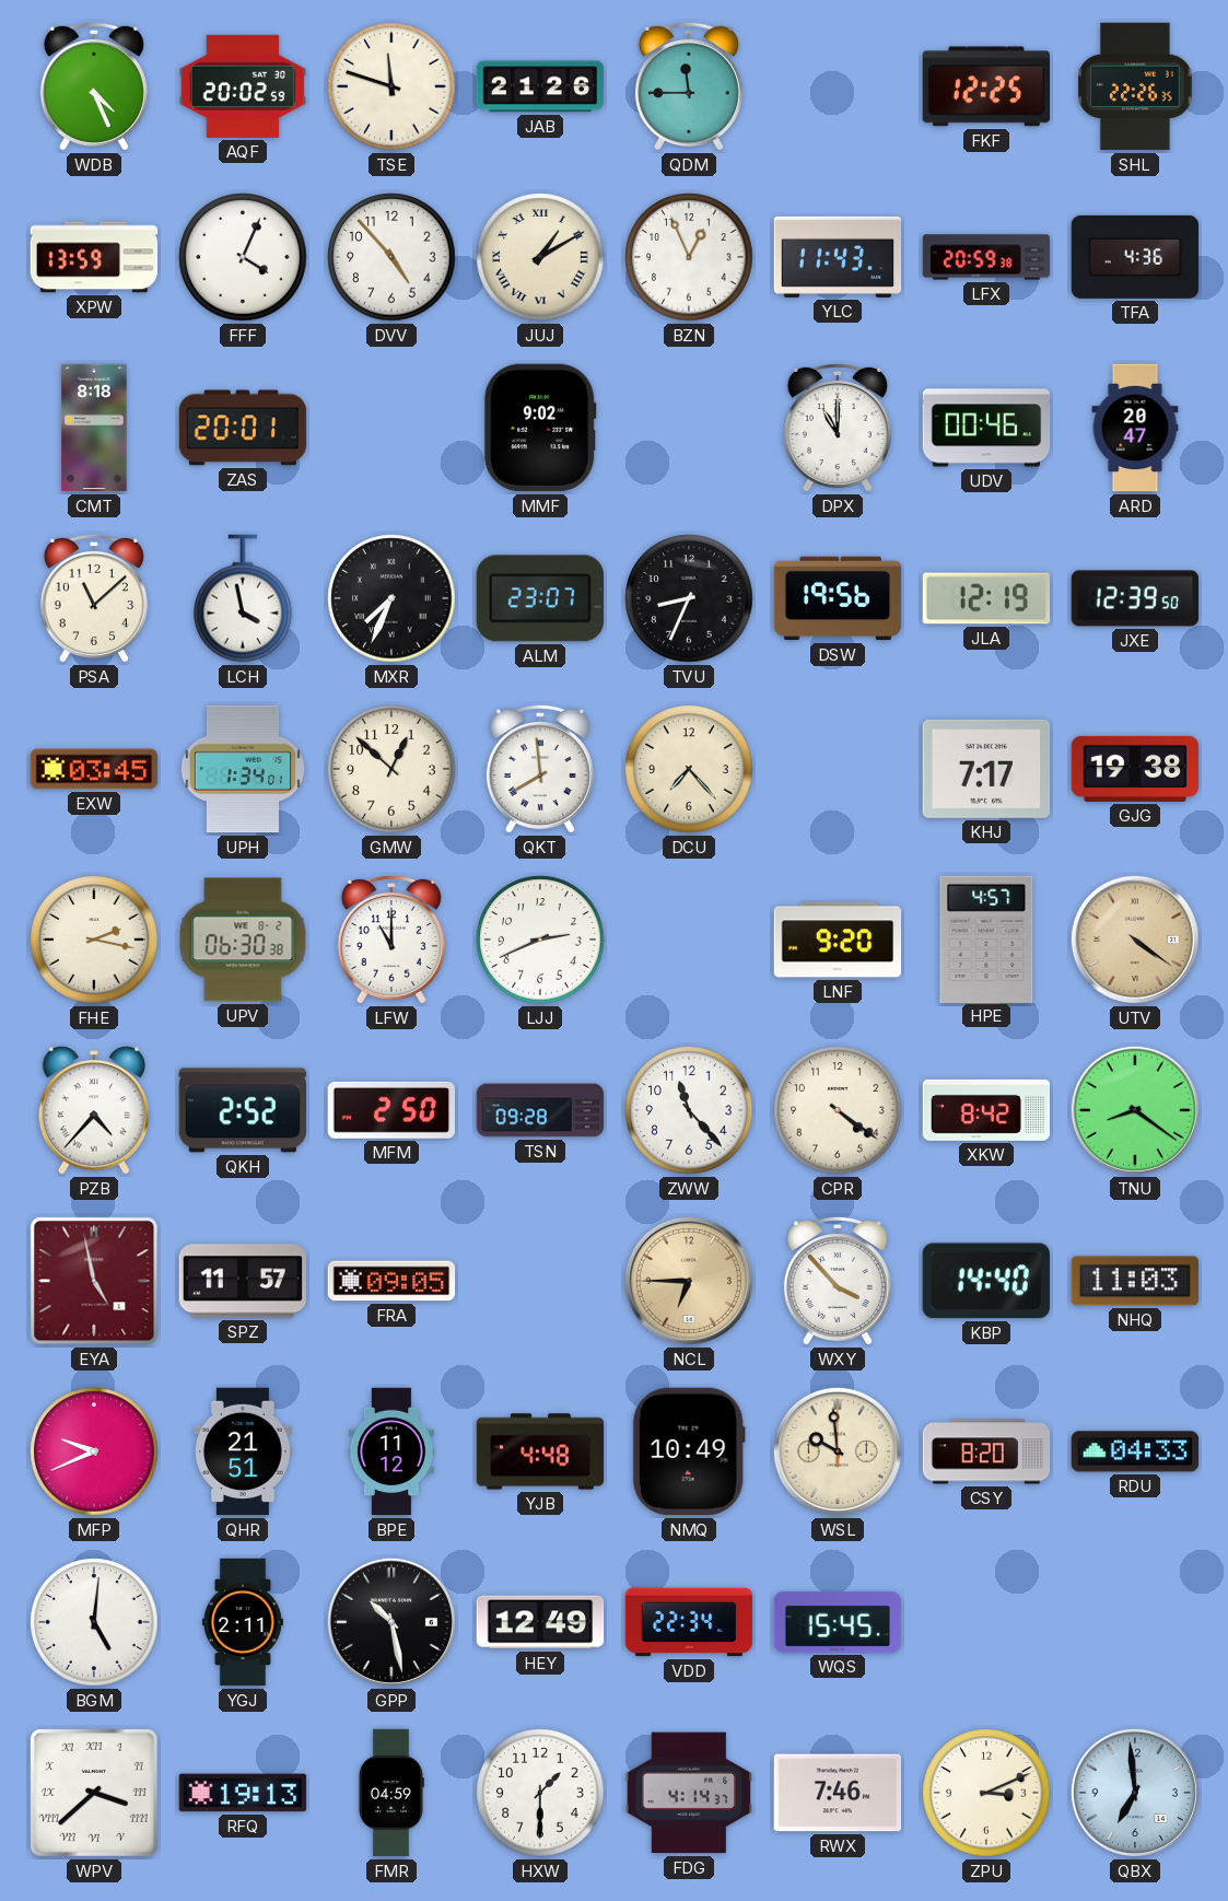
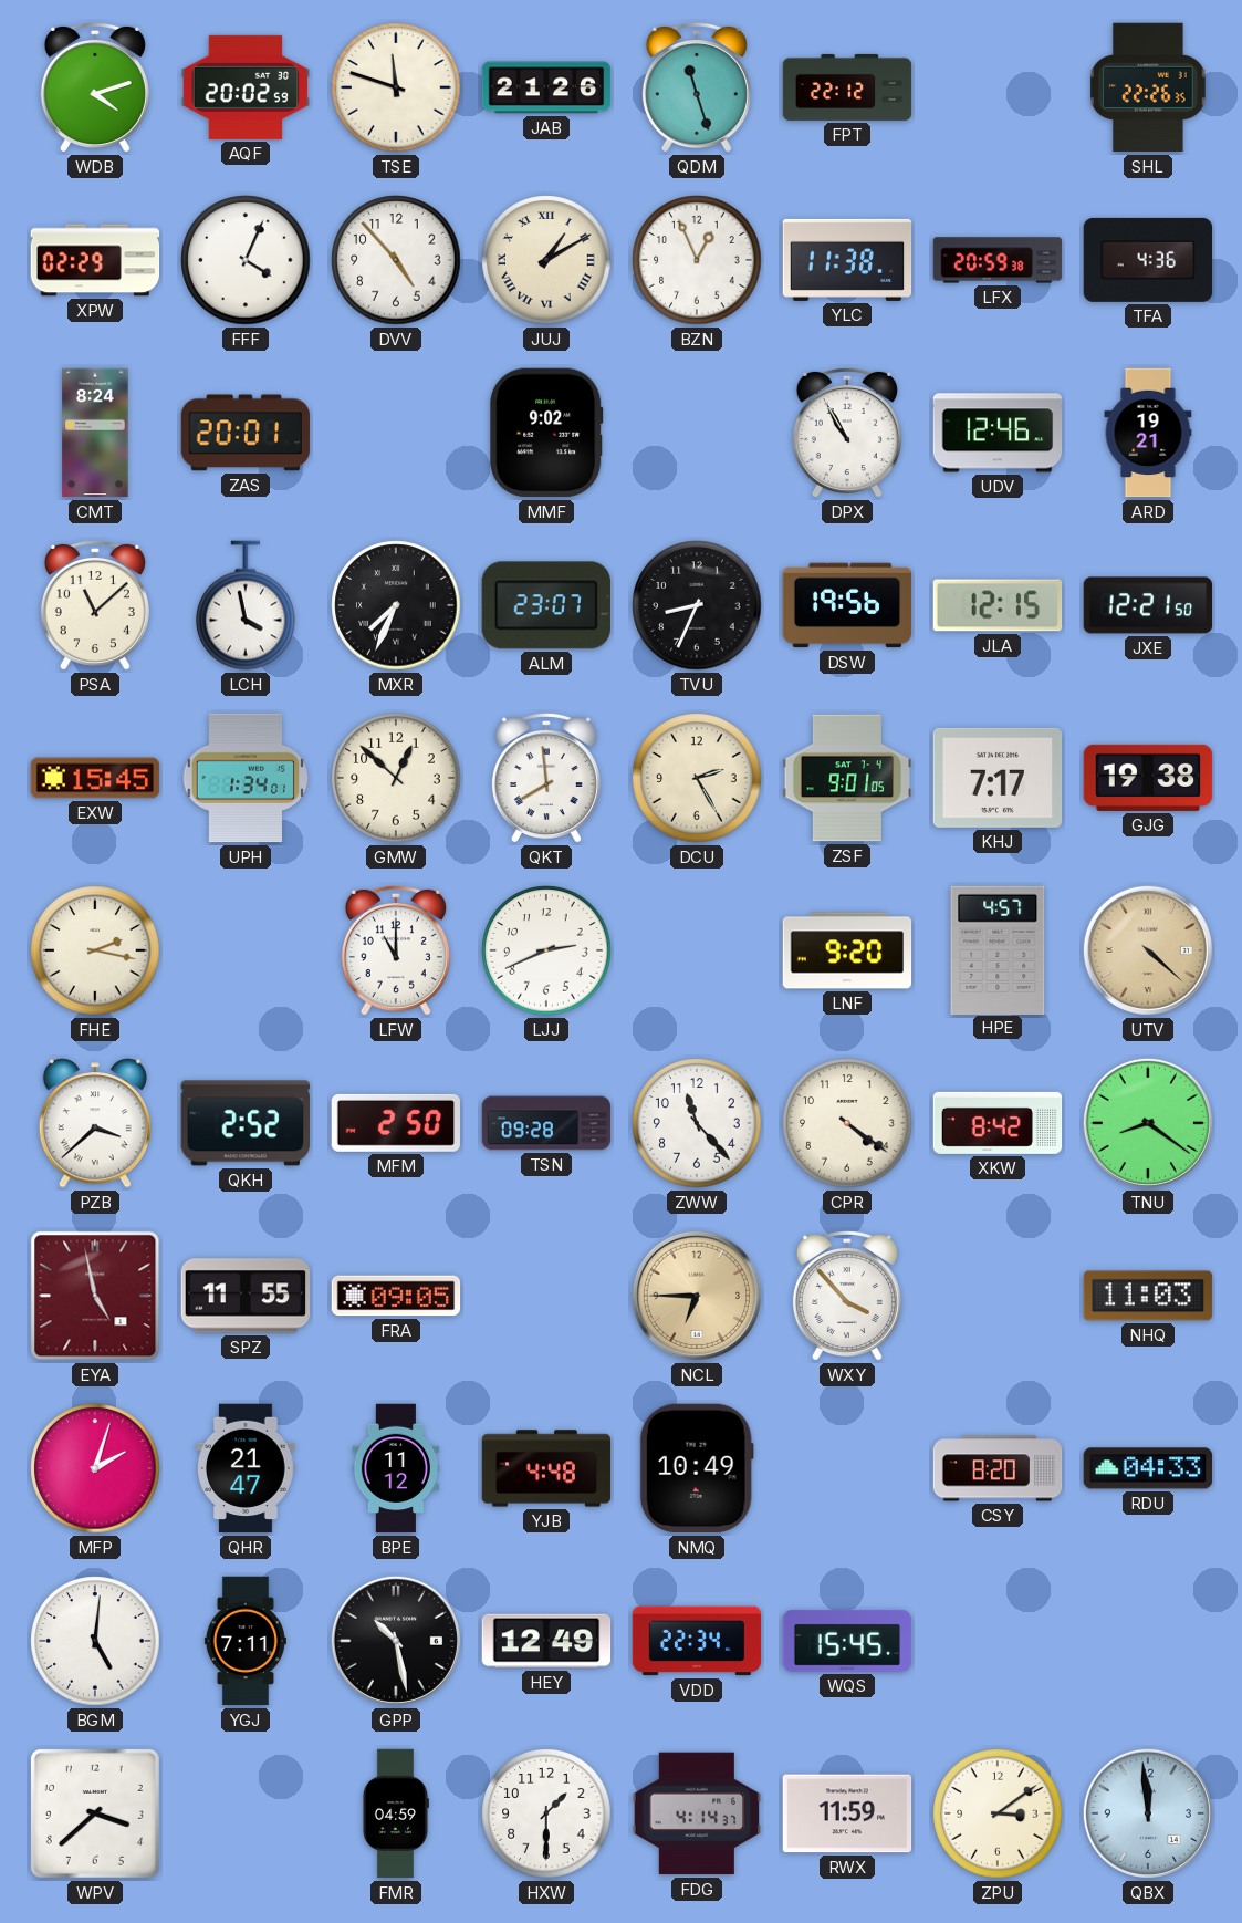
WDB: 4:26 -> 4:12
QDM: 11:45 -> 11:27
FPT: none -> 22:12
FKF: 12:25 -> none
XPW: 13:59 -> 02:29
YLC: 11:43 -> 11:38
CMT: 8:18 -> 8:24
DPX: 11:00 -> 10:55
UDV: 00:46 -> 12:46
ARD: 20:47 -> 19:21
JLA: 12:19 -> 12:15
JXE: 12:39 -> 12:21
EXW: 03:45 -> 15:45
DCU: 7:23 -> 2:25
ZSF: none -> 9:01
UPV: 06:30 -> none
UTV: 4:21 -> 4:22
PZB: 4:37 -> 3:38
SPZ: 11:57 -> 11:55
KBP: 14:40 -> none
MFP: 9:41 -> 2:03
QHR: 21:51 -> 21:47
WSL: 9:59 -> none
YGJ: 2:11 -> 7:11
WPV numerals: Roman -> Arabic
RFQ: 19:13 -> none
RWX: 7:46 -> 11:59
ZPU: 3:11 -> 3:09
QBX: 6:59 -> 11:59
